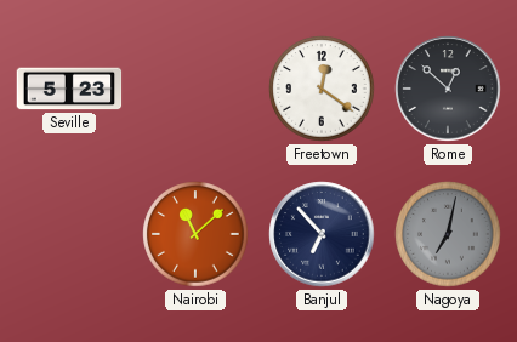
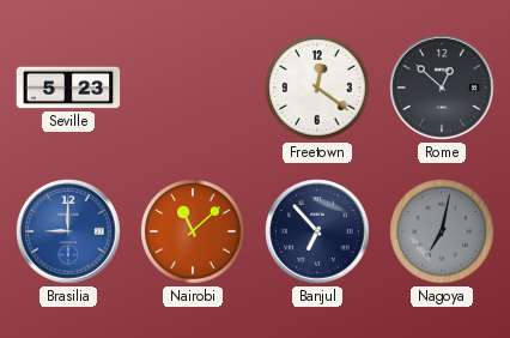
Brasilia: none -> 9:00
